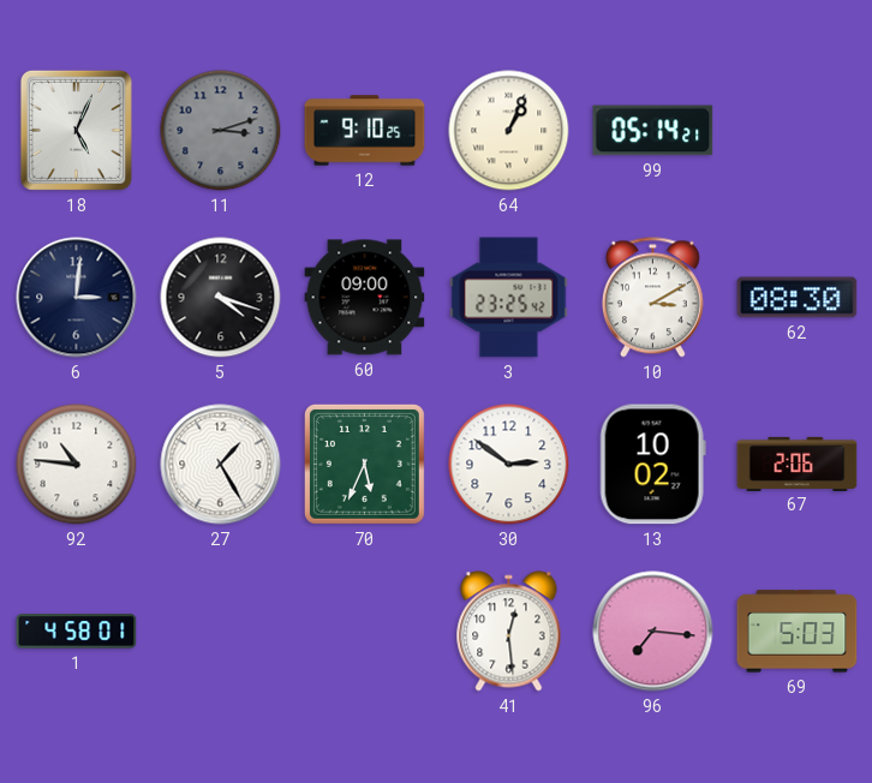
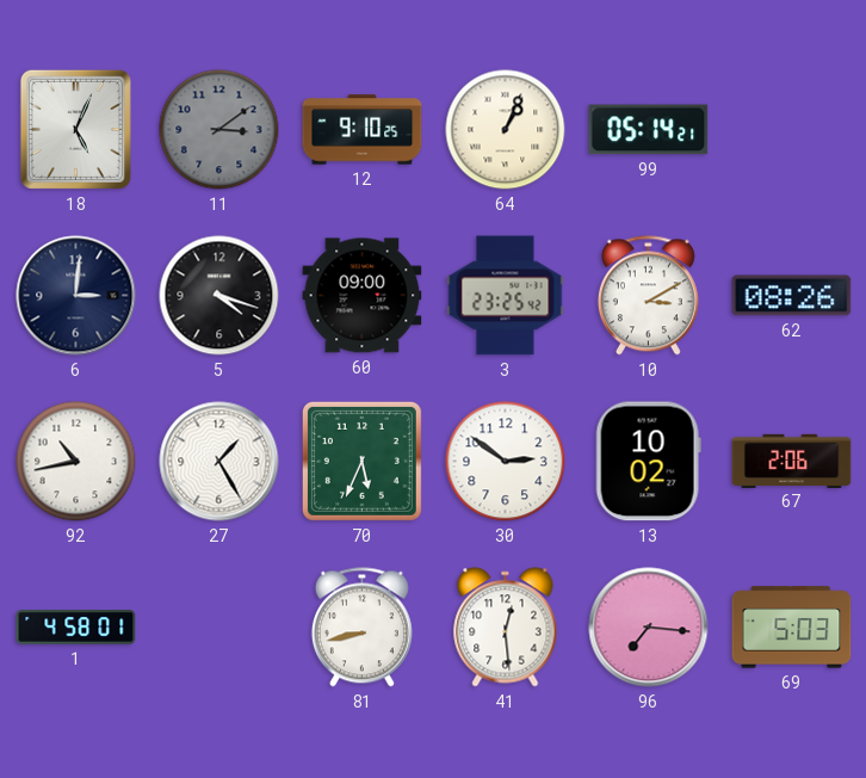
11: 3:12 -> 3:09
62: 08:30 -> 08:26
92: 10:46 -> 10:43
81: none -> 8:43
